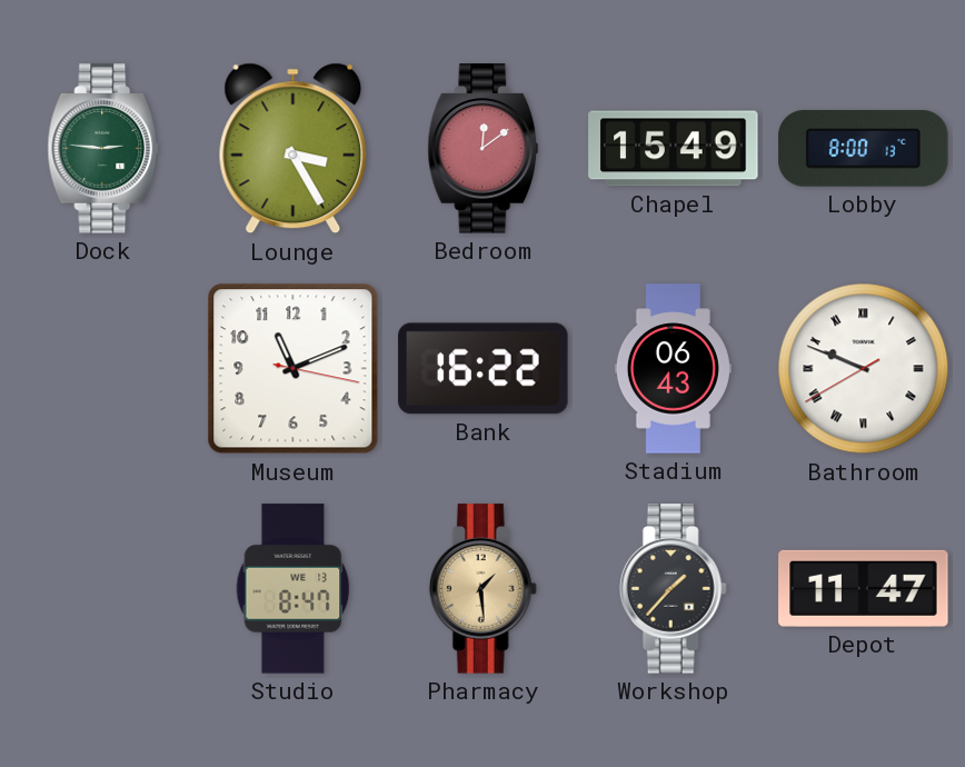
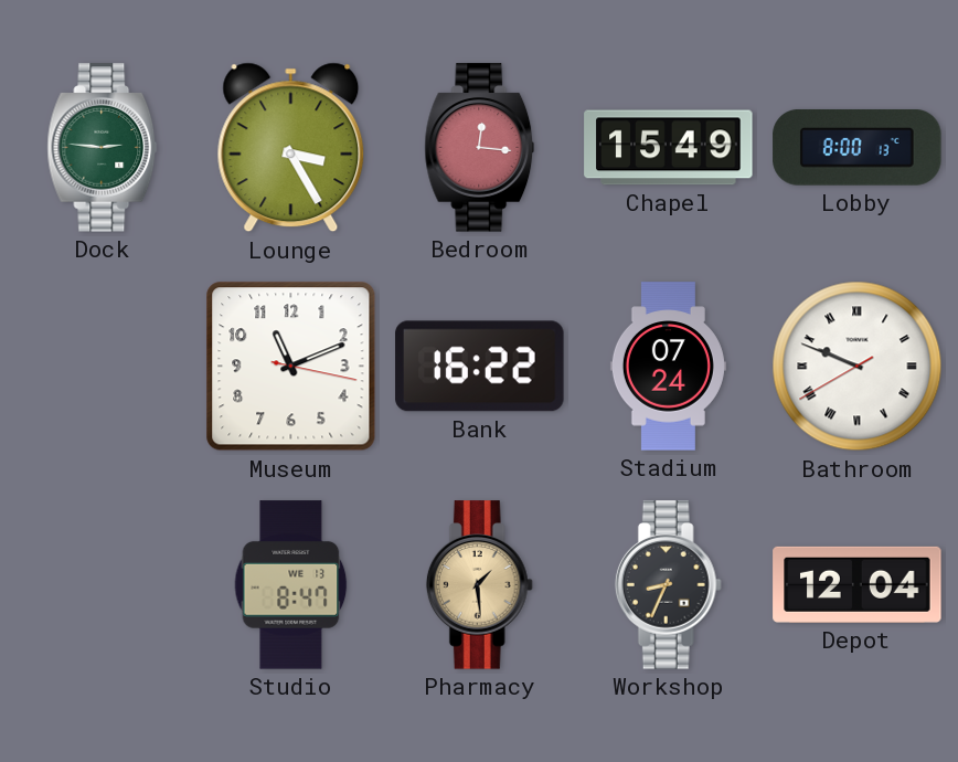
Bedroom: 12:09 -> 12:16
Stadium: 06:43 -> 07:24
Workshop: 1:37 -> 8:34
Depot: 11:47 -> 12:04
